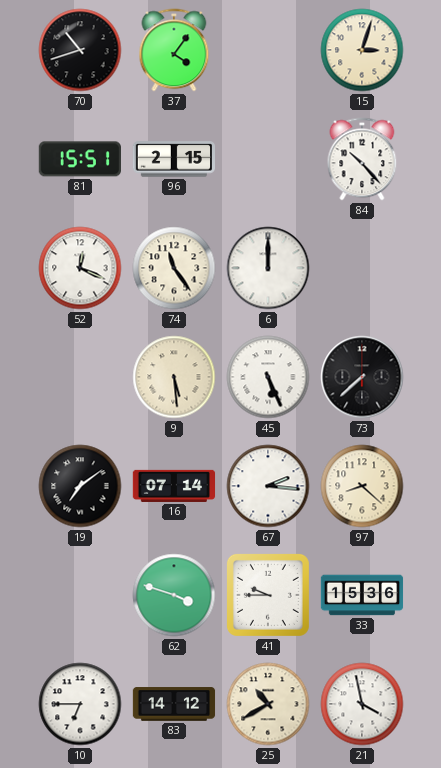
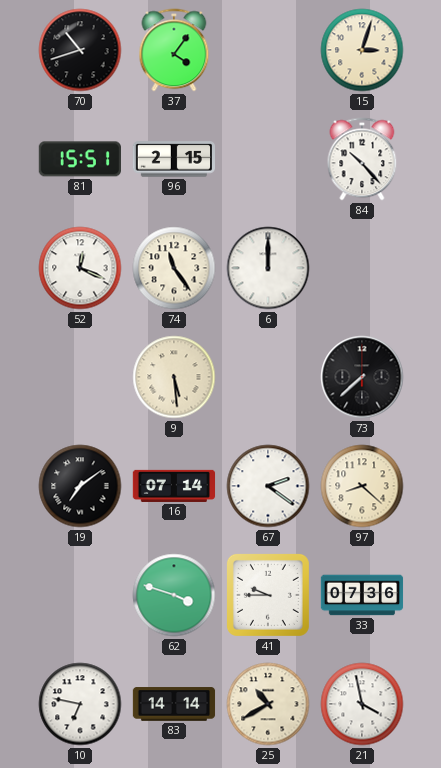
45: 5:26 -> none
67: 2:16 -> 2:21
33: 15:36 -> 07:36
10: 6:45 -> 6:47
83: 14:12 -> 14:14
